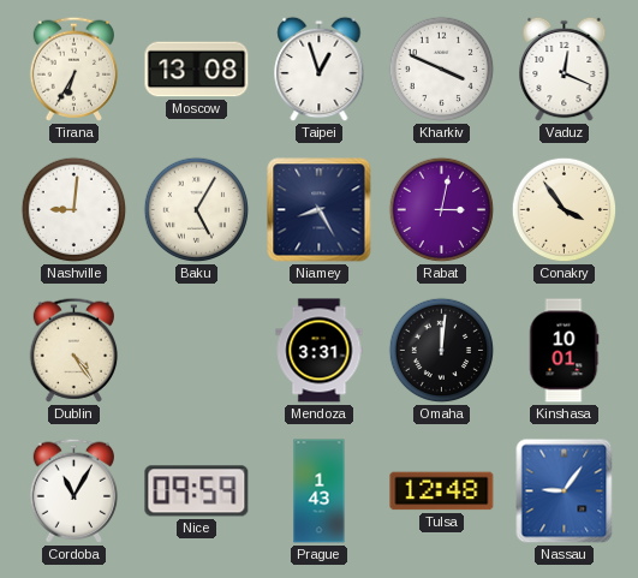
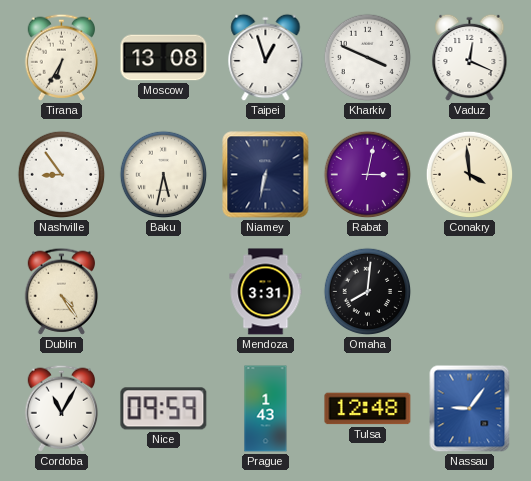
Nashville: 9:01 -> 8:54
Baku: 5:05 -> 5:32
Niamey: 8:25 -> 6:32
Conakry: 3:54 -> 3:59
Omaha: 12:01 -> 8:01
Kinshasa: 10:01 -> none
